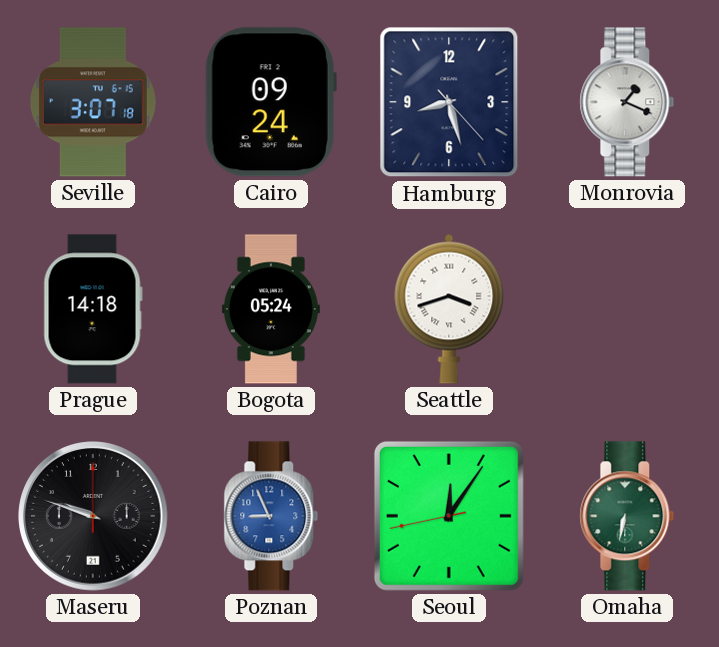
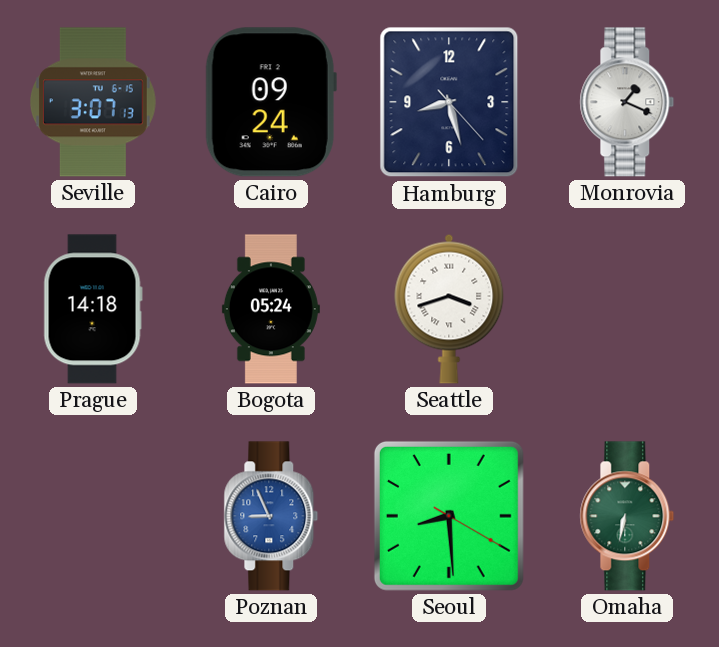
Seville: 3:07:18 -> 3:07:13
Maseru: 9:48 -> none
Seoul: 12:05 -> 8:29
